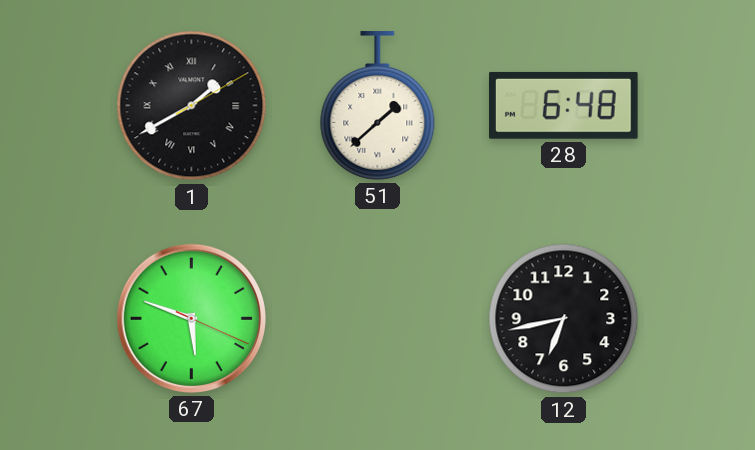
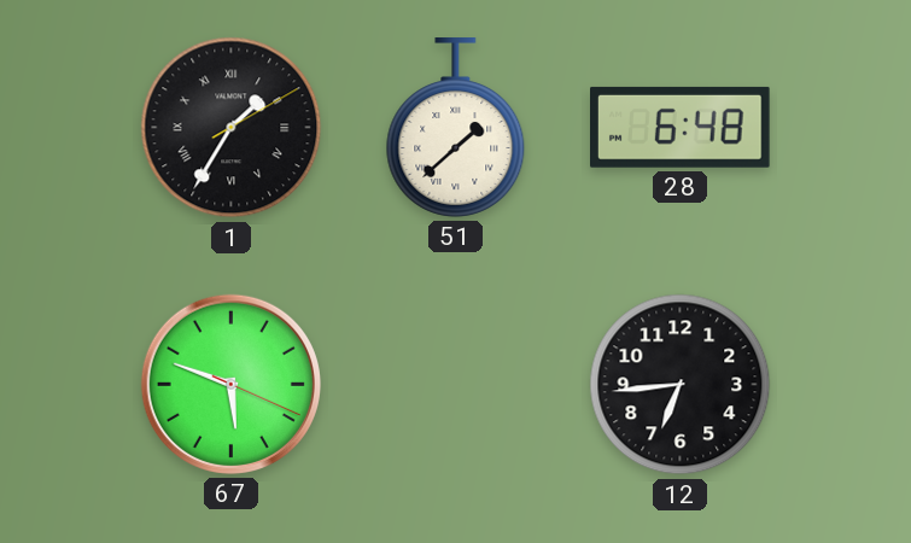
1: 1:40 -> 1:35
12: 6:43 -> 6:44
